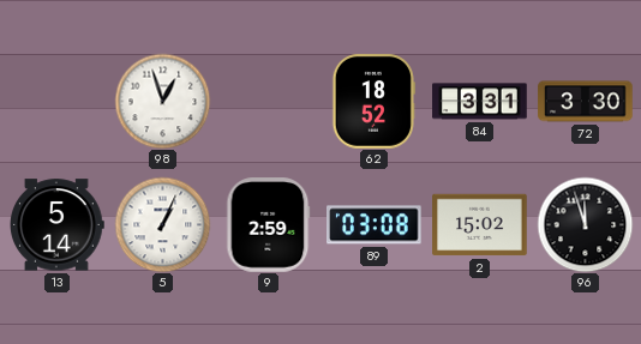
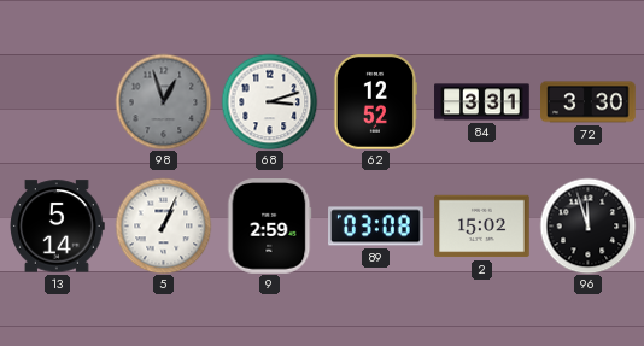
98 dial: white -> grey
68: none -> 3:12
62: 18:52 -> 12:52
